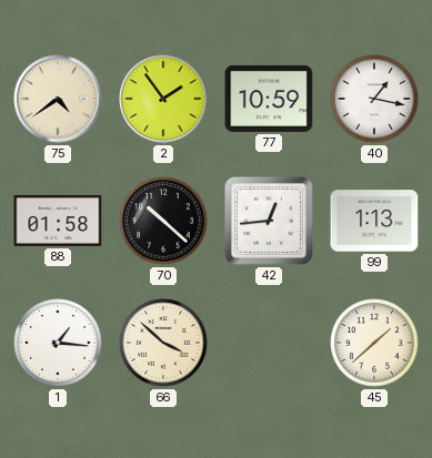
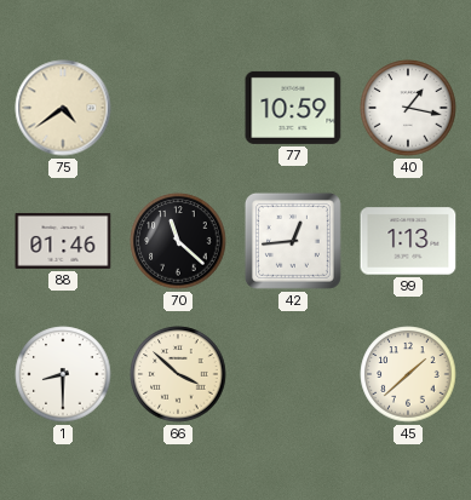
2: 1:54 -> none
88: 01:58 -> 01:46
70: 10:22 -> 11:22
1: 1:16 -> 8:30
